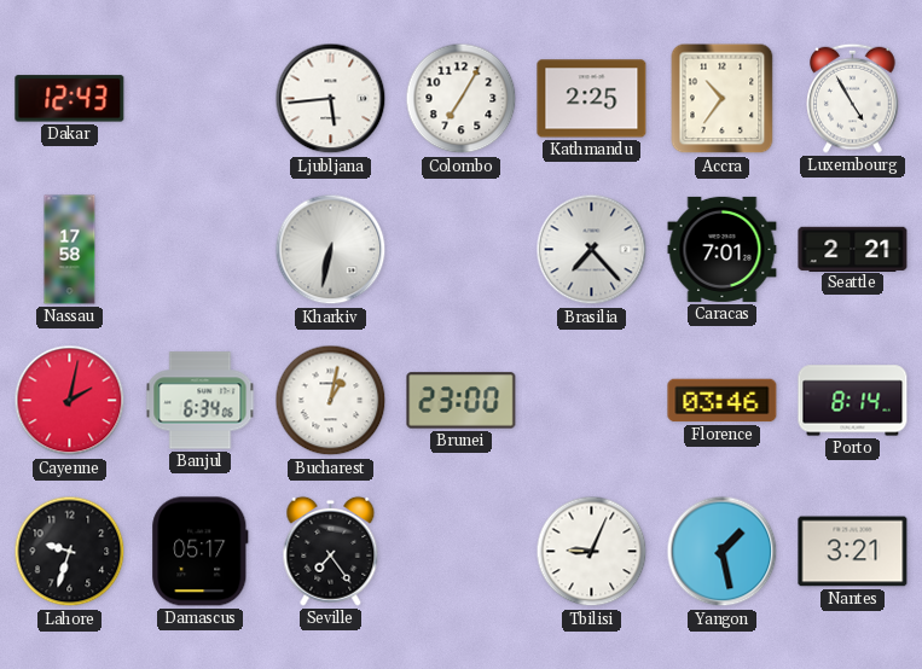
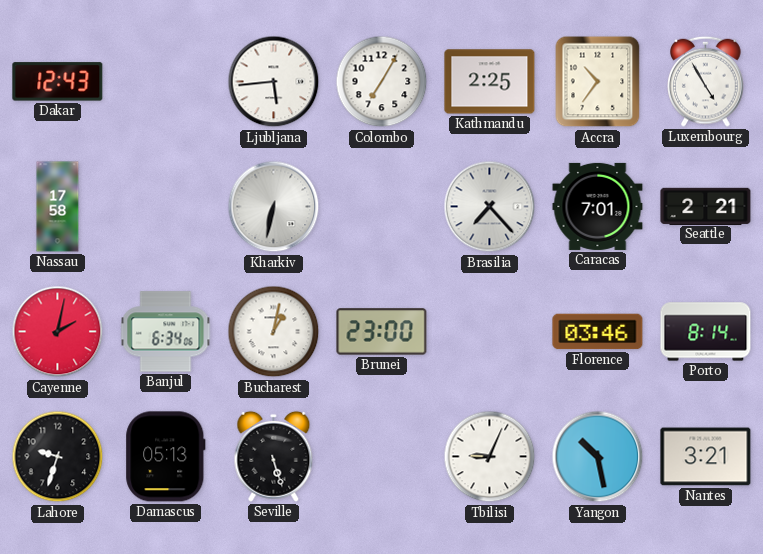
Damascus: 05:17 -> 05:13
Seville: 7:24 -> 5:27
Yangon: 1:28 -> 10:28
